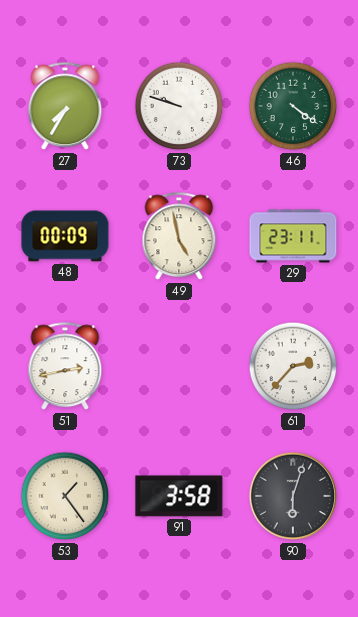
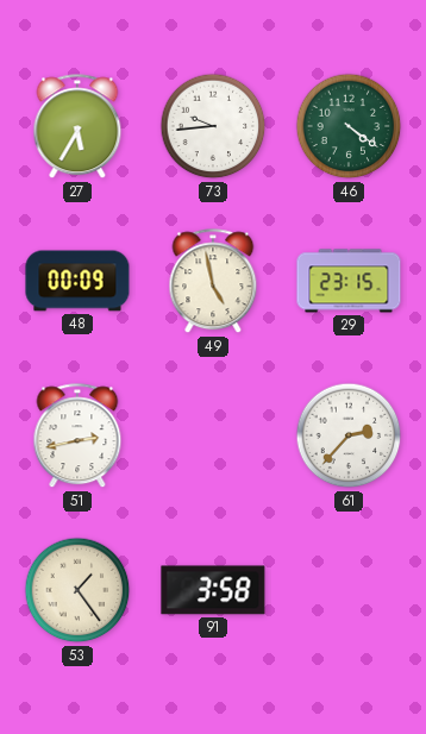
27: 7:35 -> 5:35
73: 9:48 -> 9:44
29: 23:11 -> 23:15
90: 6:03 -> none
